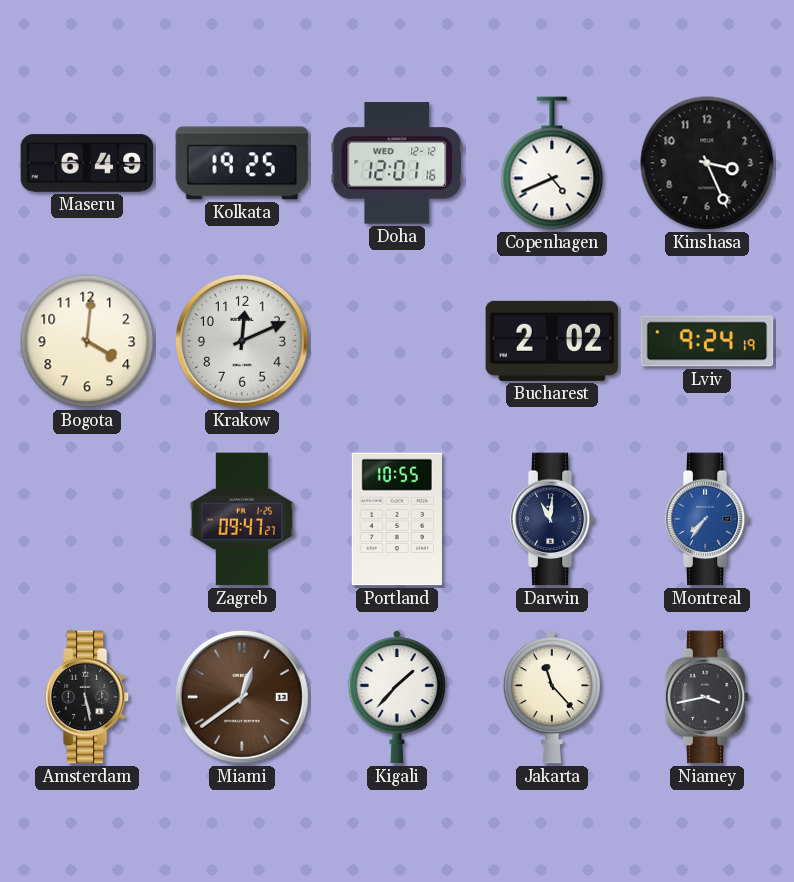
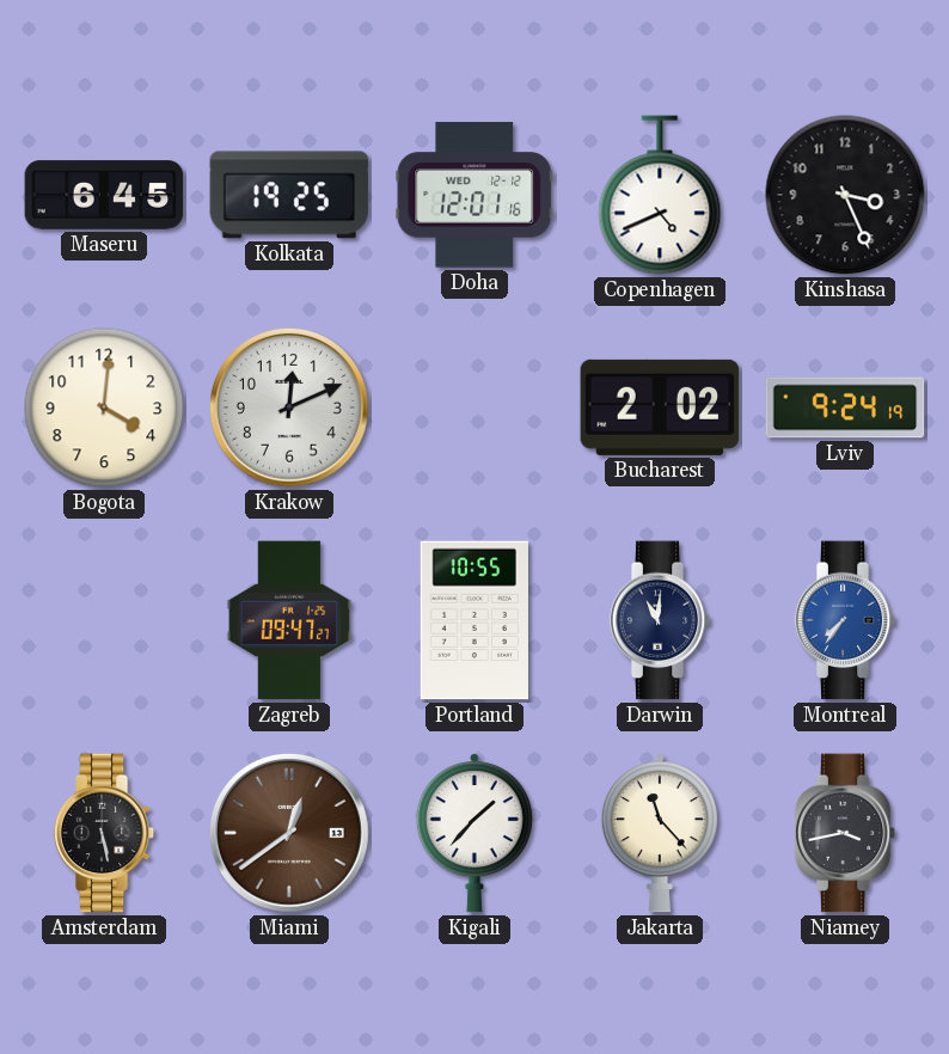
Maseru: 6:49 -> 6:45
